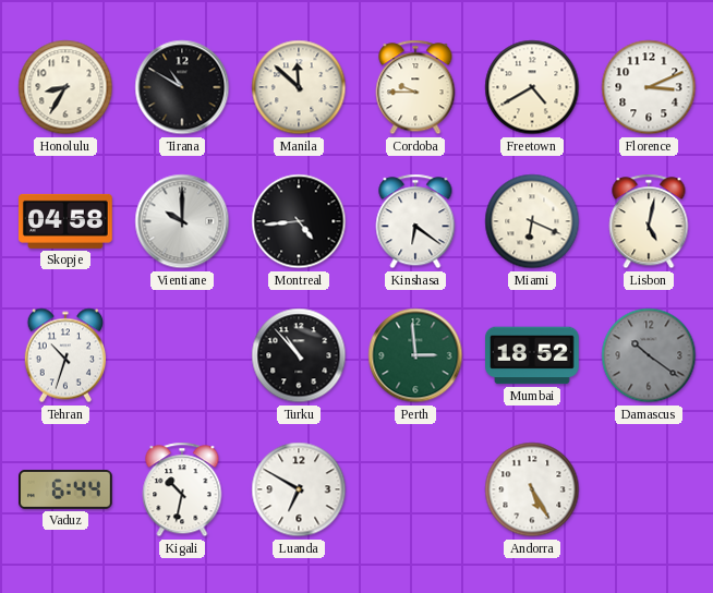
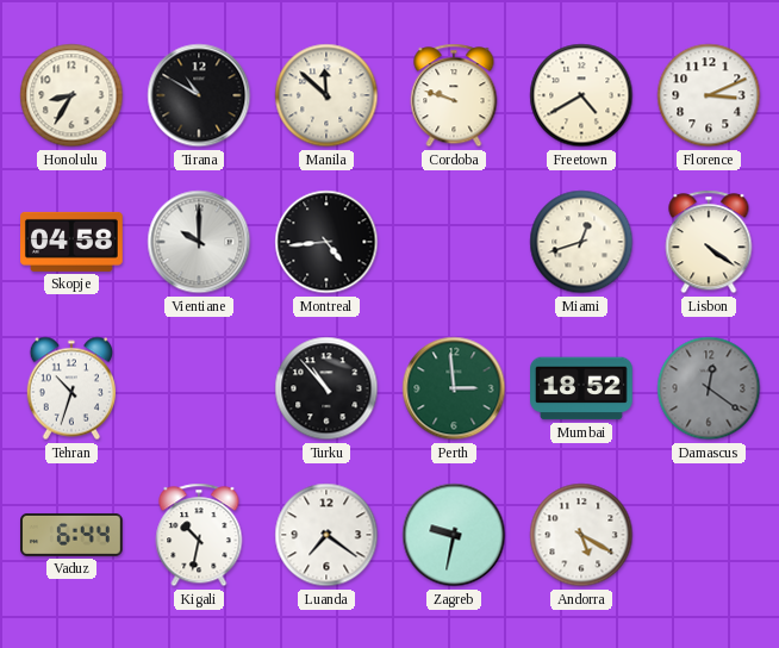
Cordoba: 9:45 -> 9:48
Kinshasa: 6:21 -> none
Miami: 6:19 -> 12:42
Lisbon: 5:02 -> 4:21
Damascus: 10:21 -> 12:21
Luanda: 6:50 -> 7:21
Zagreb: none -> 9:32
Andorra: 5:25 -> 5:20
